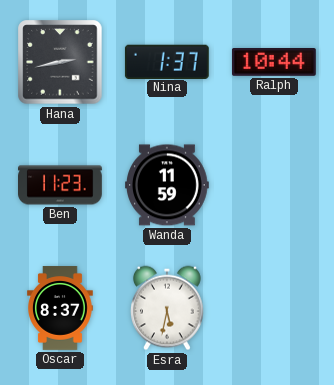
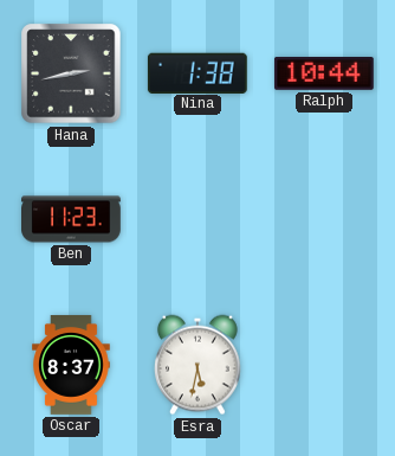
Nina: 1:37 -> 1:38
Wanda: 11:59 -> none
